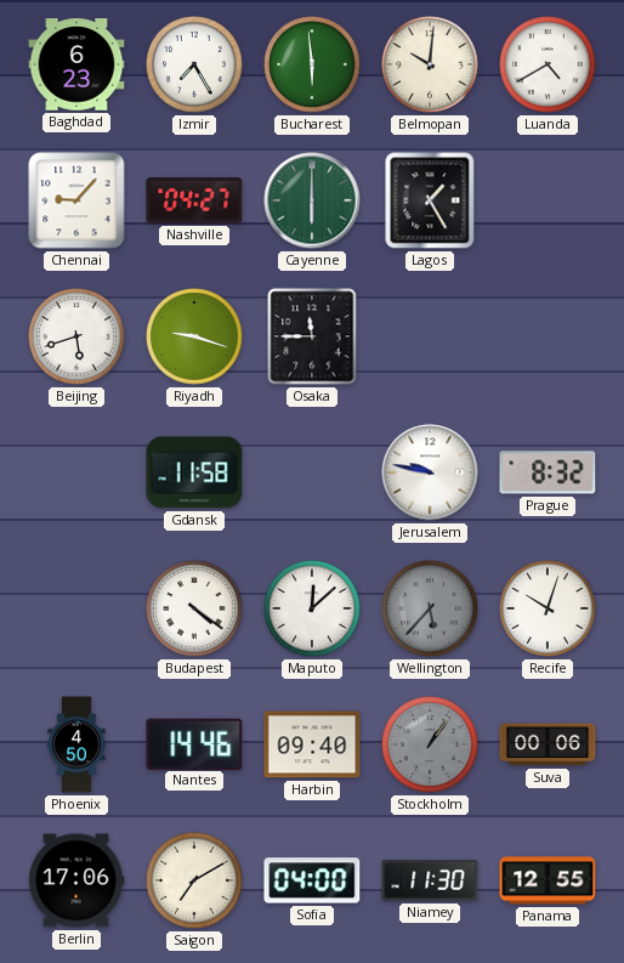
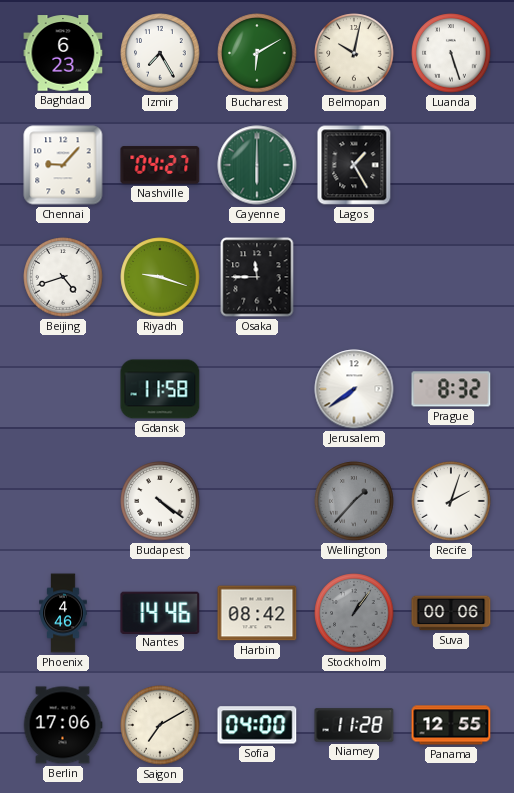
Bucharest: 5:59 -> 6:10
Belmopan: 10:01 -> 10:02
Luanda: 4:40 -> 5:27
Beijing: 5:42 -> 4:42
Jerusalem: 9:47 -> 7:39
Maputo: 12:08 -> none
Wellington: 5:37 -> 1:37
Recife: 10:03 -> 2:03
Phoenix: 4:50 -> 4:46
Harbin: 09:40 -> 08:42
Niamey: 11:30 -> 11:28
